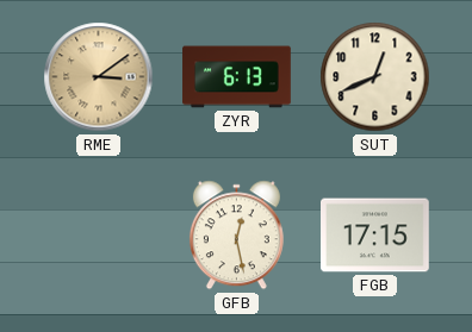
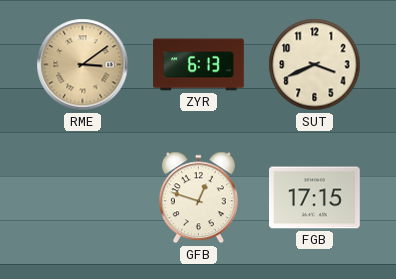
SUT: 12:41 -> 3:41
GFB: 12:28 -> 12:48
